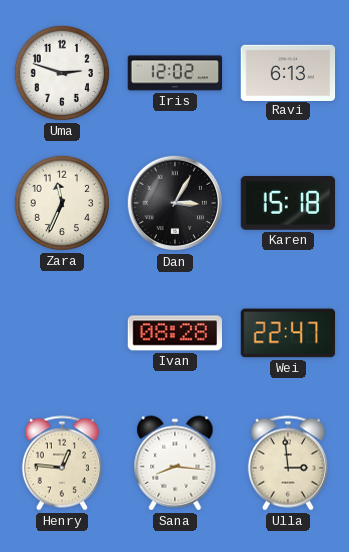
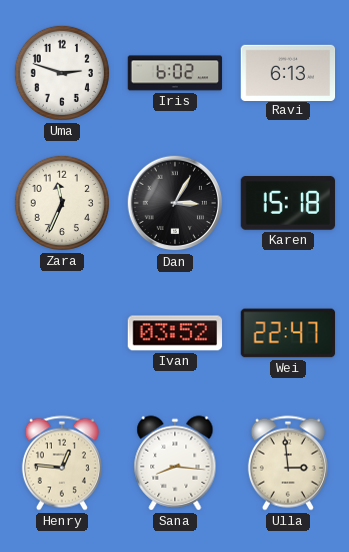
Iris: 12:02 -> 6:02
Ivan: 08:28 -> 03:52
